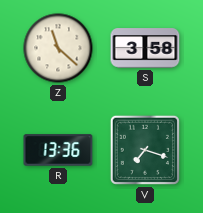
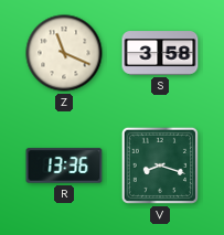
Z: 11:22 -> 11:19
V: 7:18 -> 8:18
